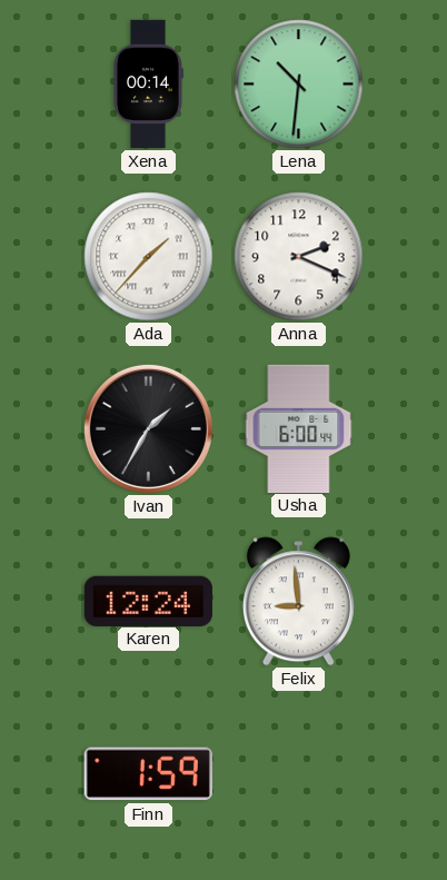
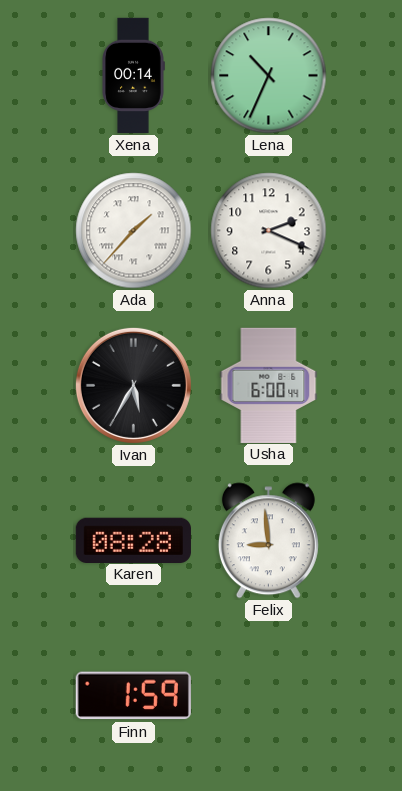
Lena: 10:31 -> 10:34
Ivan: 1:35 -> 5:35
Karen: 12:24 -> 08:28
